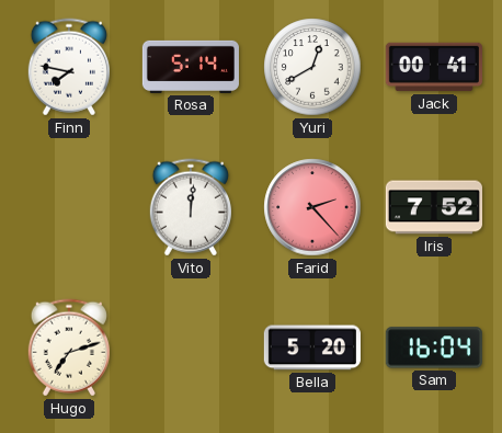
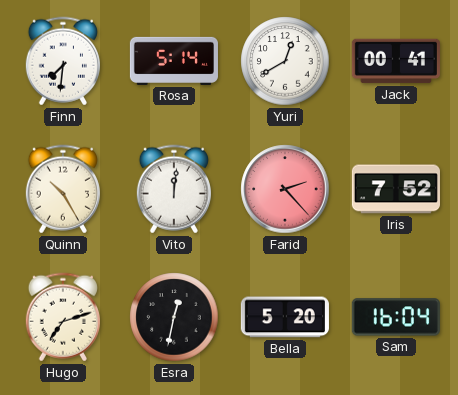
Finn: 7:47 -> 7:31
Quinn: none -> 10:25
Esra: none -> 12:32
